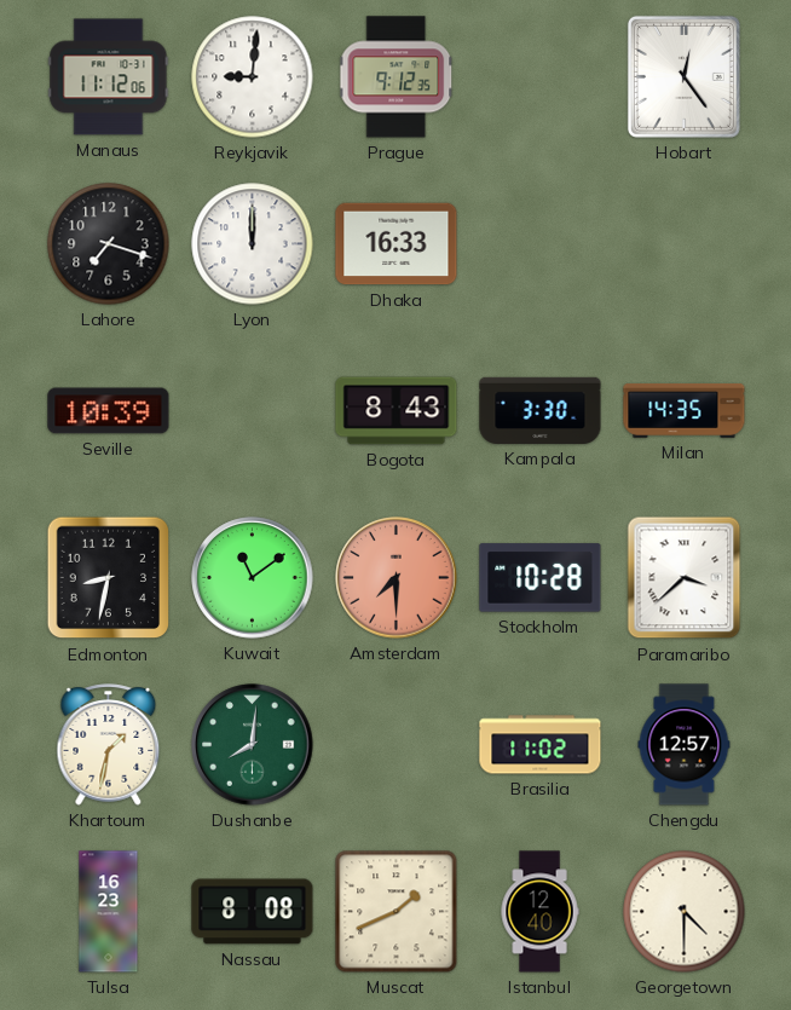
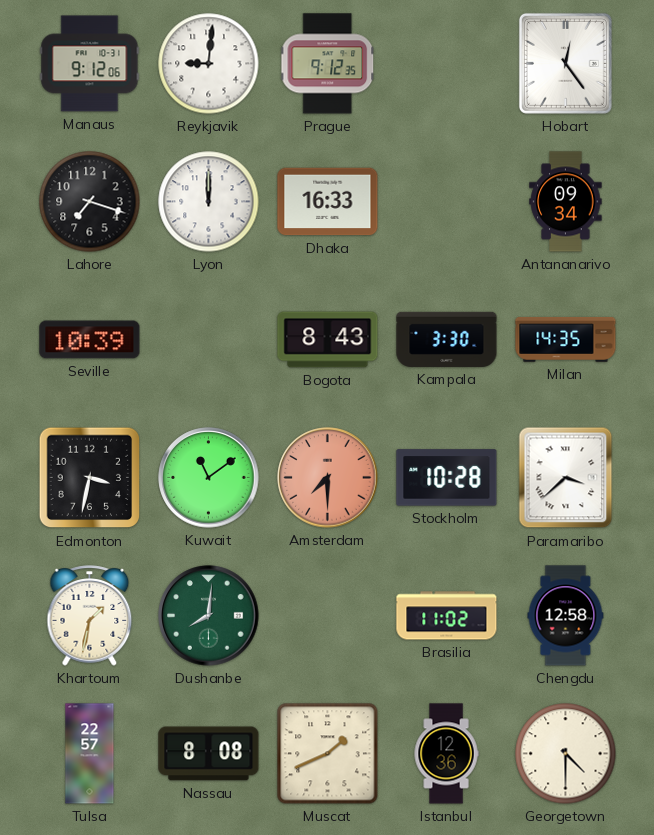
Manaus: 11:12 -> 9:12
Antananarivo: none -> 09:34
Edmonton: 8:32 -> 3:32
Chengdu: 12:57 -> 12:58
Tulsa: 16:23 -> 22:57
Istanbul: 12:40 -> 12:36
